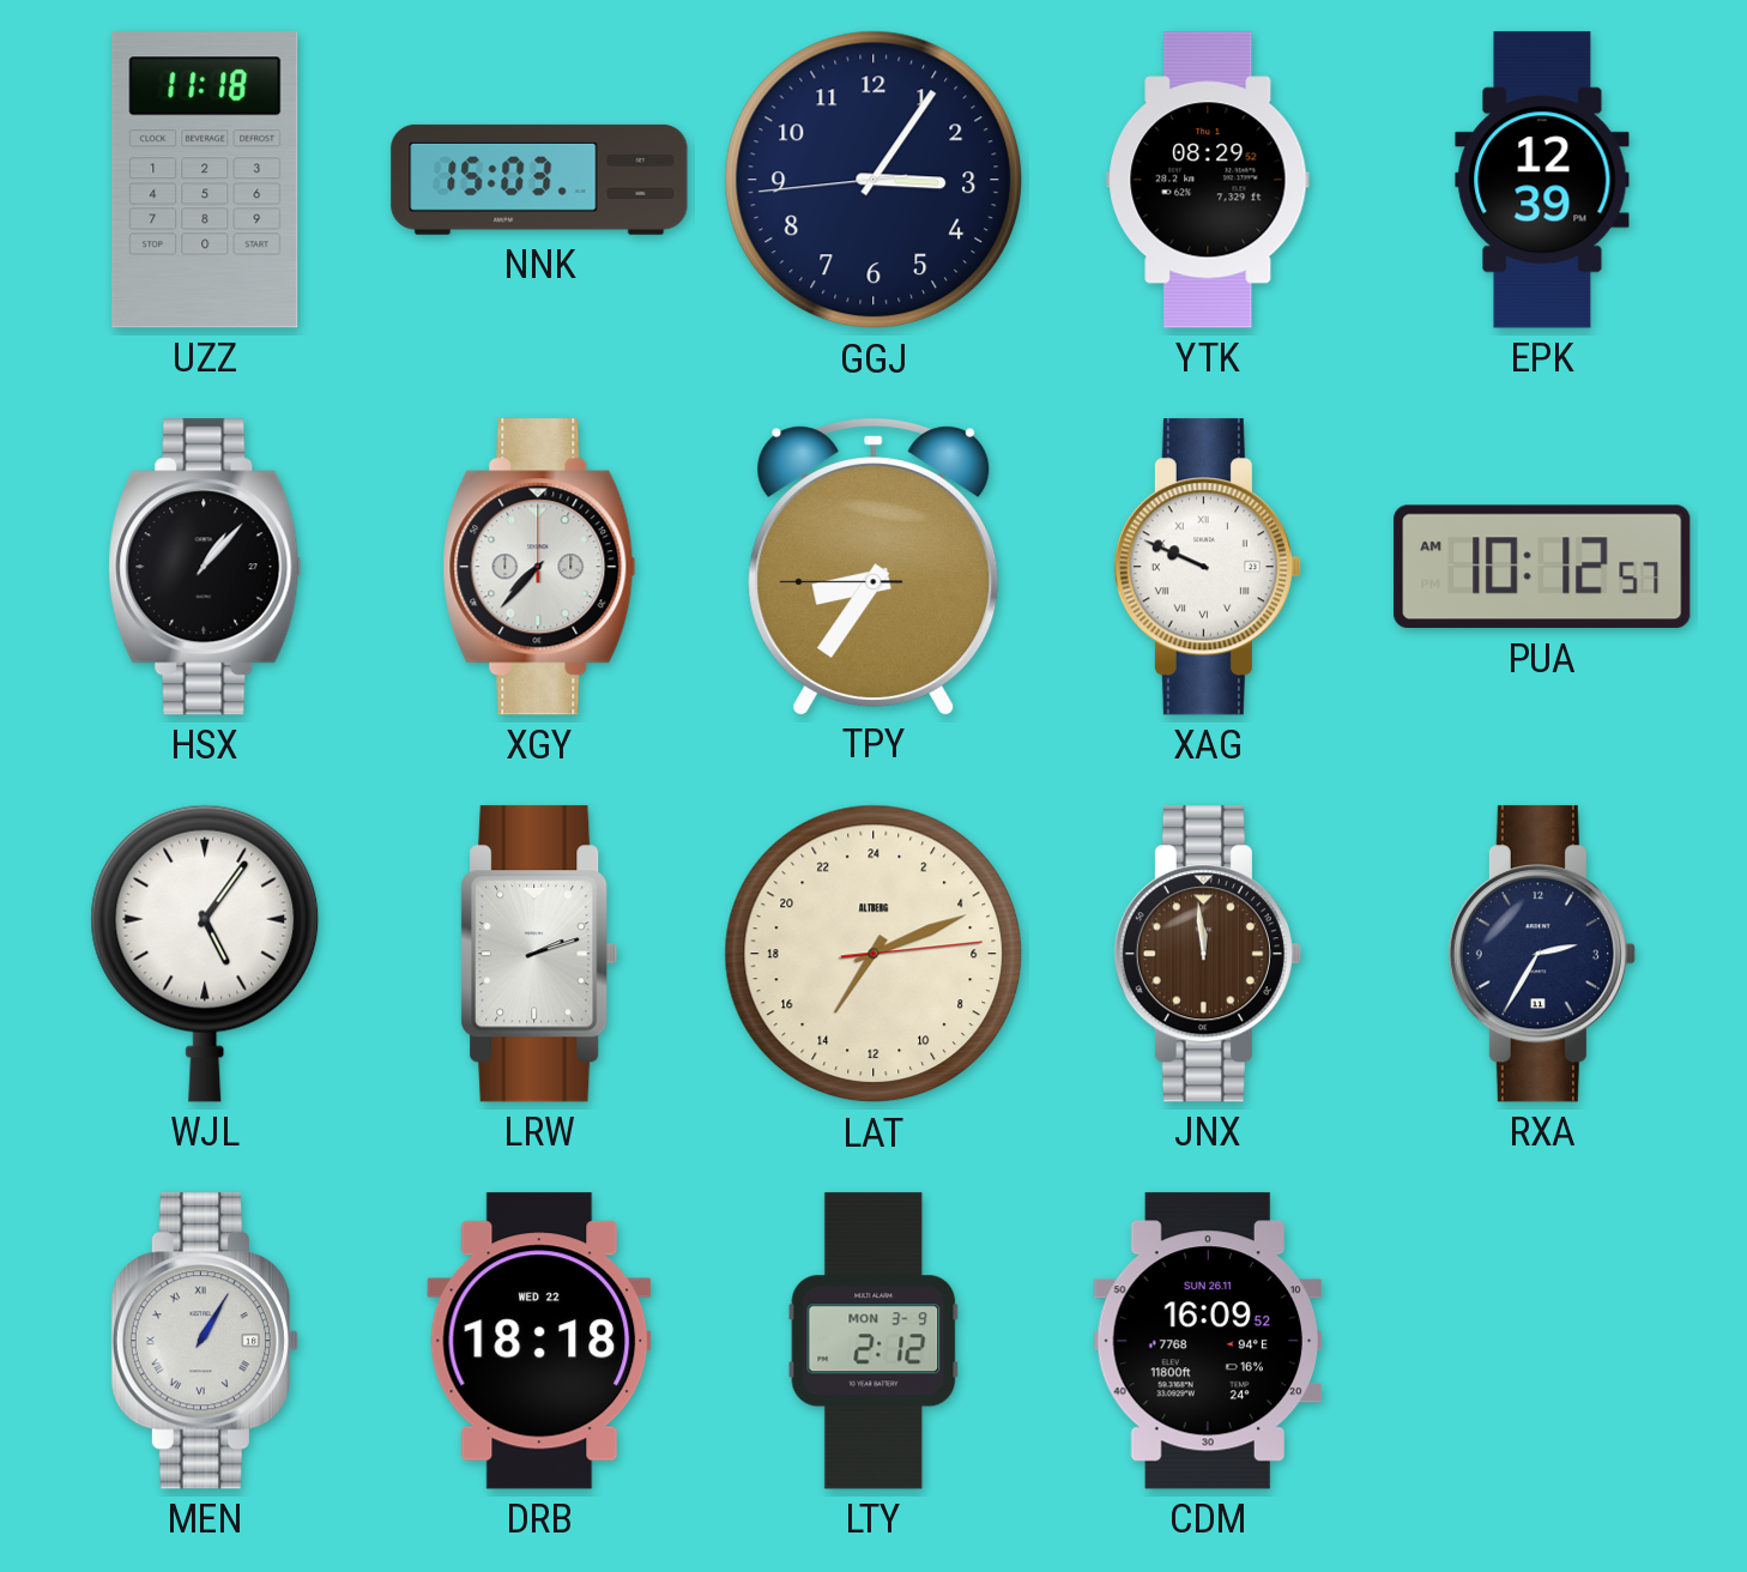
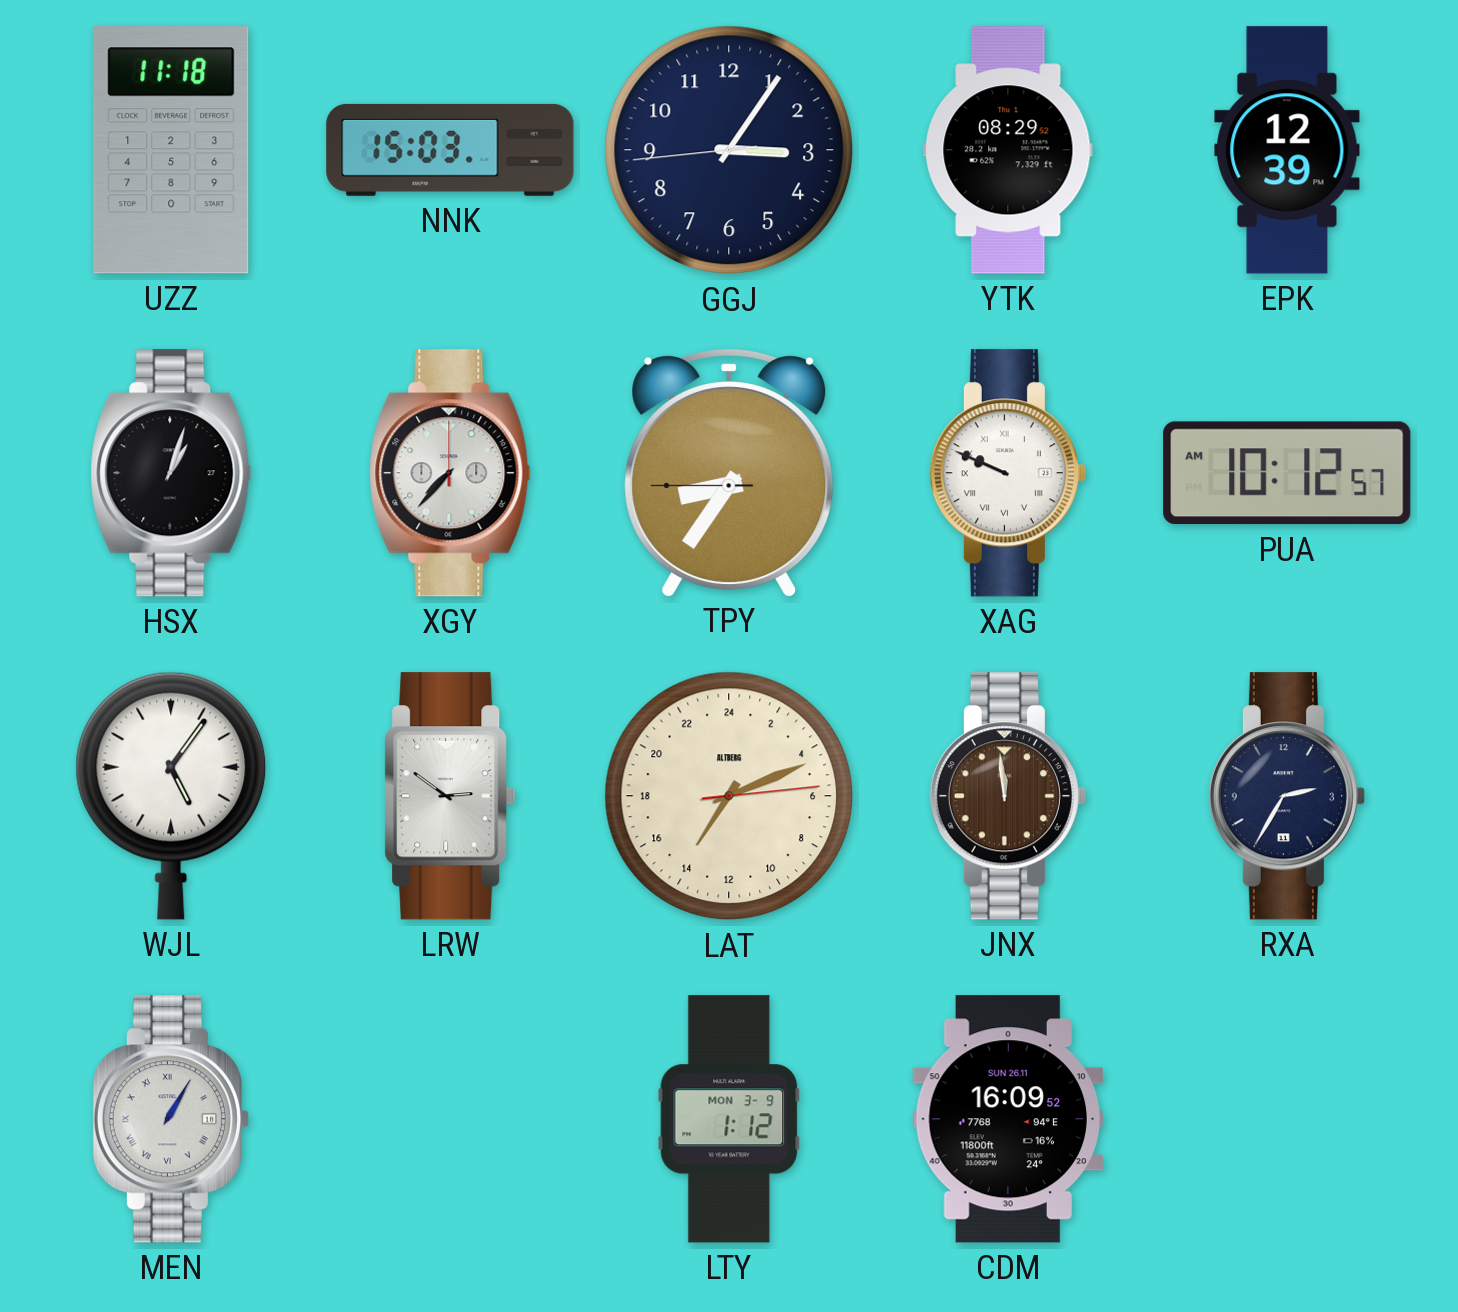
HSX: 1:07 -> 1:03
LRW: 2:12 -> 2:51
DRB: 18:18 -> none
LTY: 2:12 -> 1:12
